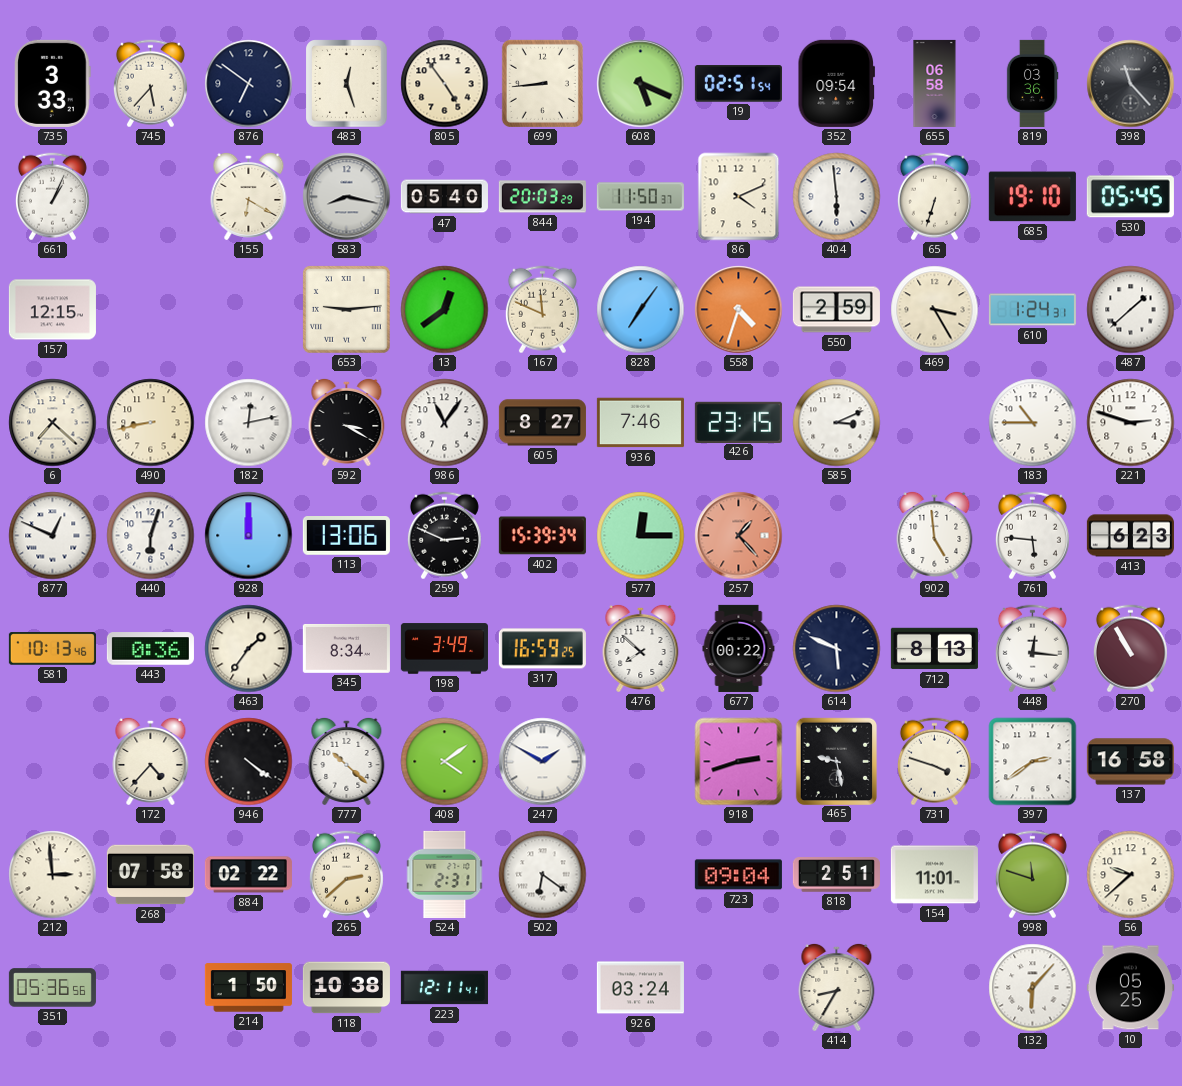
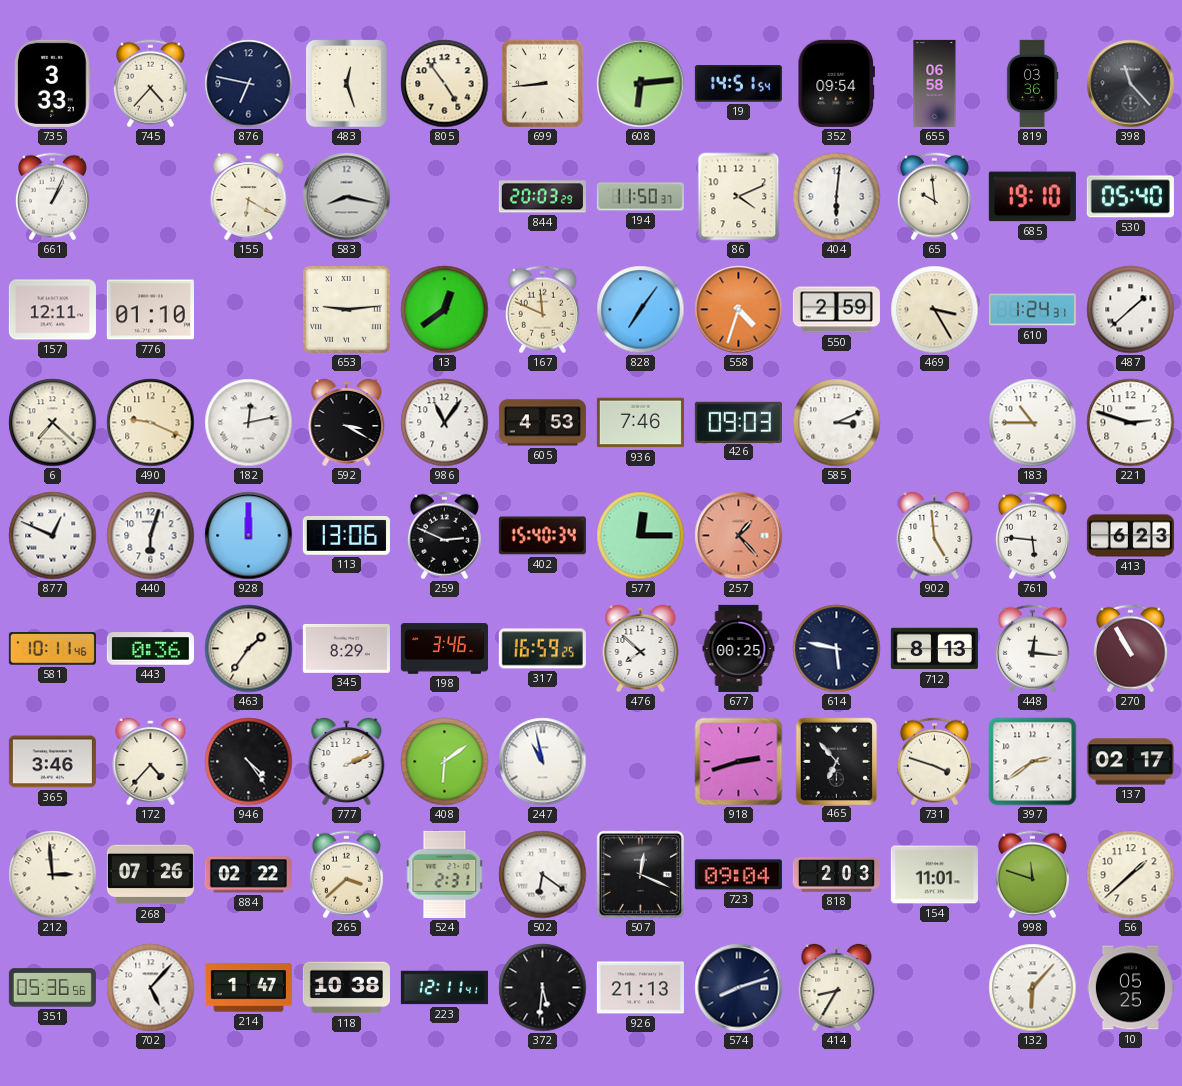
745: 5:37 -> 4:37
876: 6:51 -> 6:47
608: 5:19 -> 6:14
19: 02:51 -> 14:51
47: 05:40 -> none
404: 5:59 -> 6:01
65: 6:33 -> 9:59
530: 05:45 -> 05:40
157: 12:15 -> 12:11
776: none -> 01:10
490: 8:43 -> 9:19
605: 8:27 -> 4:53
426: 23:15 -> 09:03
402: 15:39 -> 15:40
581: 10:13 -> 10:11
345: 8:34 -> 8:29
198: 3:49 -> 3:46
677: 00:22 -> 00:25
614: 5:49 -> 5:47
365: none -> 3:46
946: 4:21 -> 4:24
777: 10:22 -> 2:11
408: 4:09 -> 6:09
247: 1:50 -> 10:58
465: 9:28 -> 6:53
137: 16:58 -> 02:17
268: 07:58 -> 07:26
265: 2:38 -> 3:38
507: none -> 12:19
818: 2:51 -> 2:03
56: 9:38 -> 1:38
702: none -> 5:07
214: 1:50 -> 1:47
372: none -> 5:31
926: 03:24 -> 21:13
574: none -> 8:12
